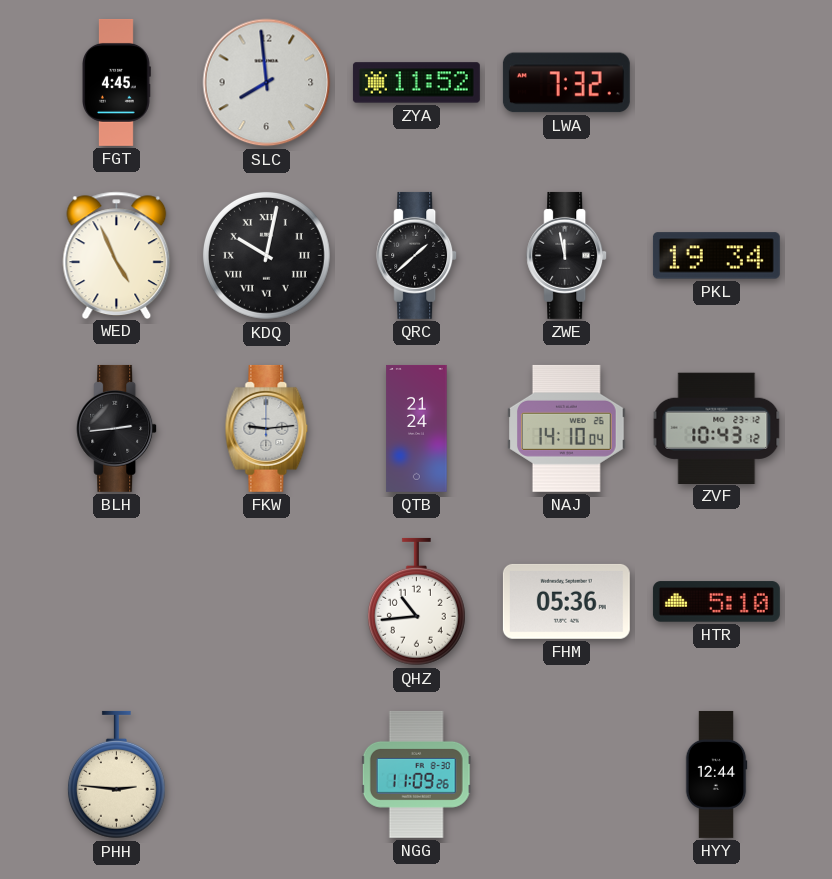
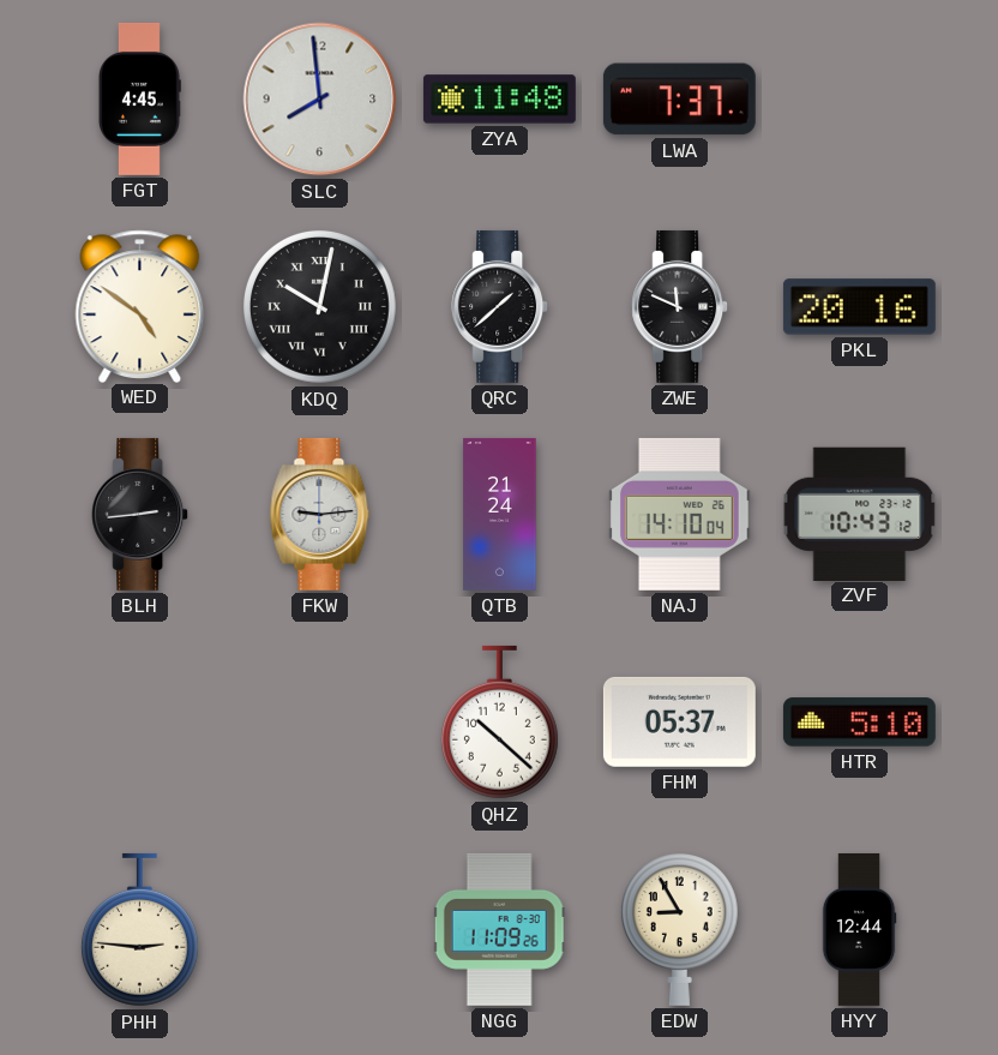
ZYA: 11:52 -> 11:48
LWA: 7:32 -> 7:37
WED: 4:56 -> 4:51
ZWE: 11:58 -> 11:49
PKL: 19:34 -> 20:16
QHZ: 10:44 -> 10:22
FHM: 05:36 -> 05:37
EDW: none -> 8:55
